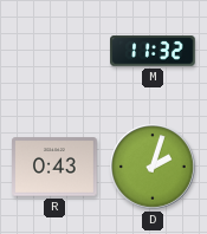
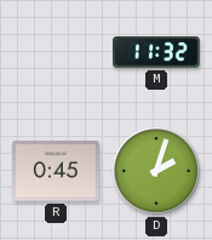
R: 0:43 -> 0:45
